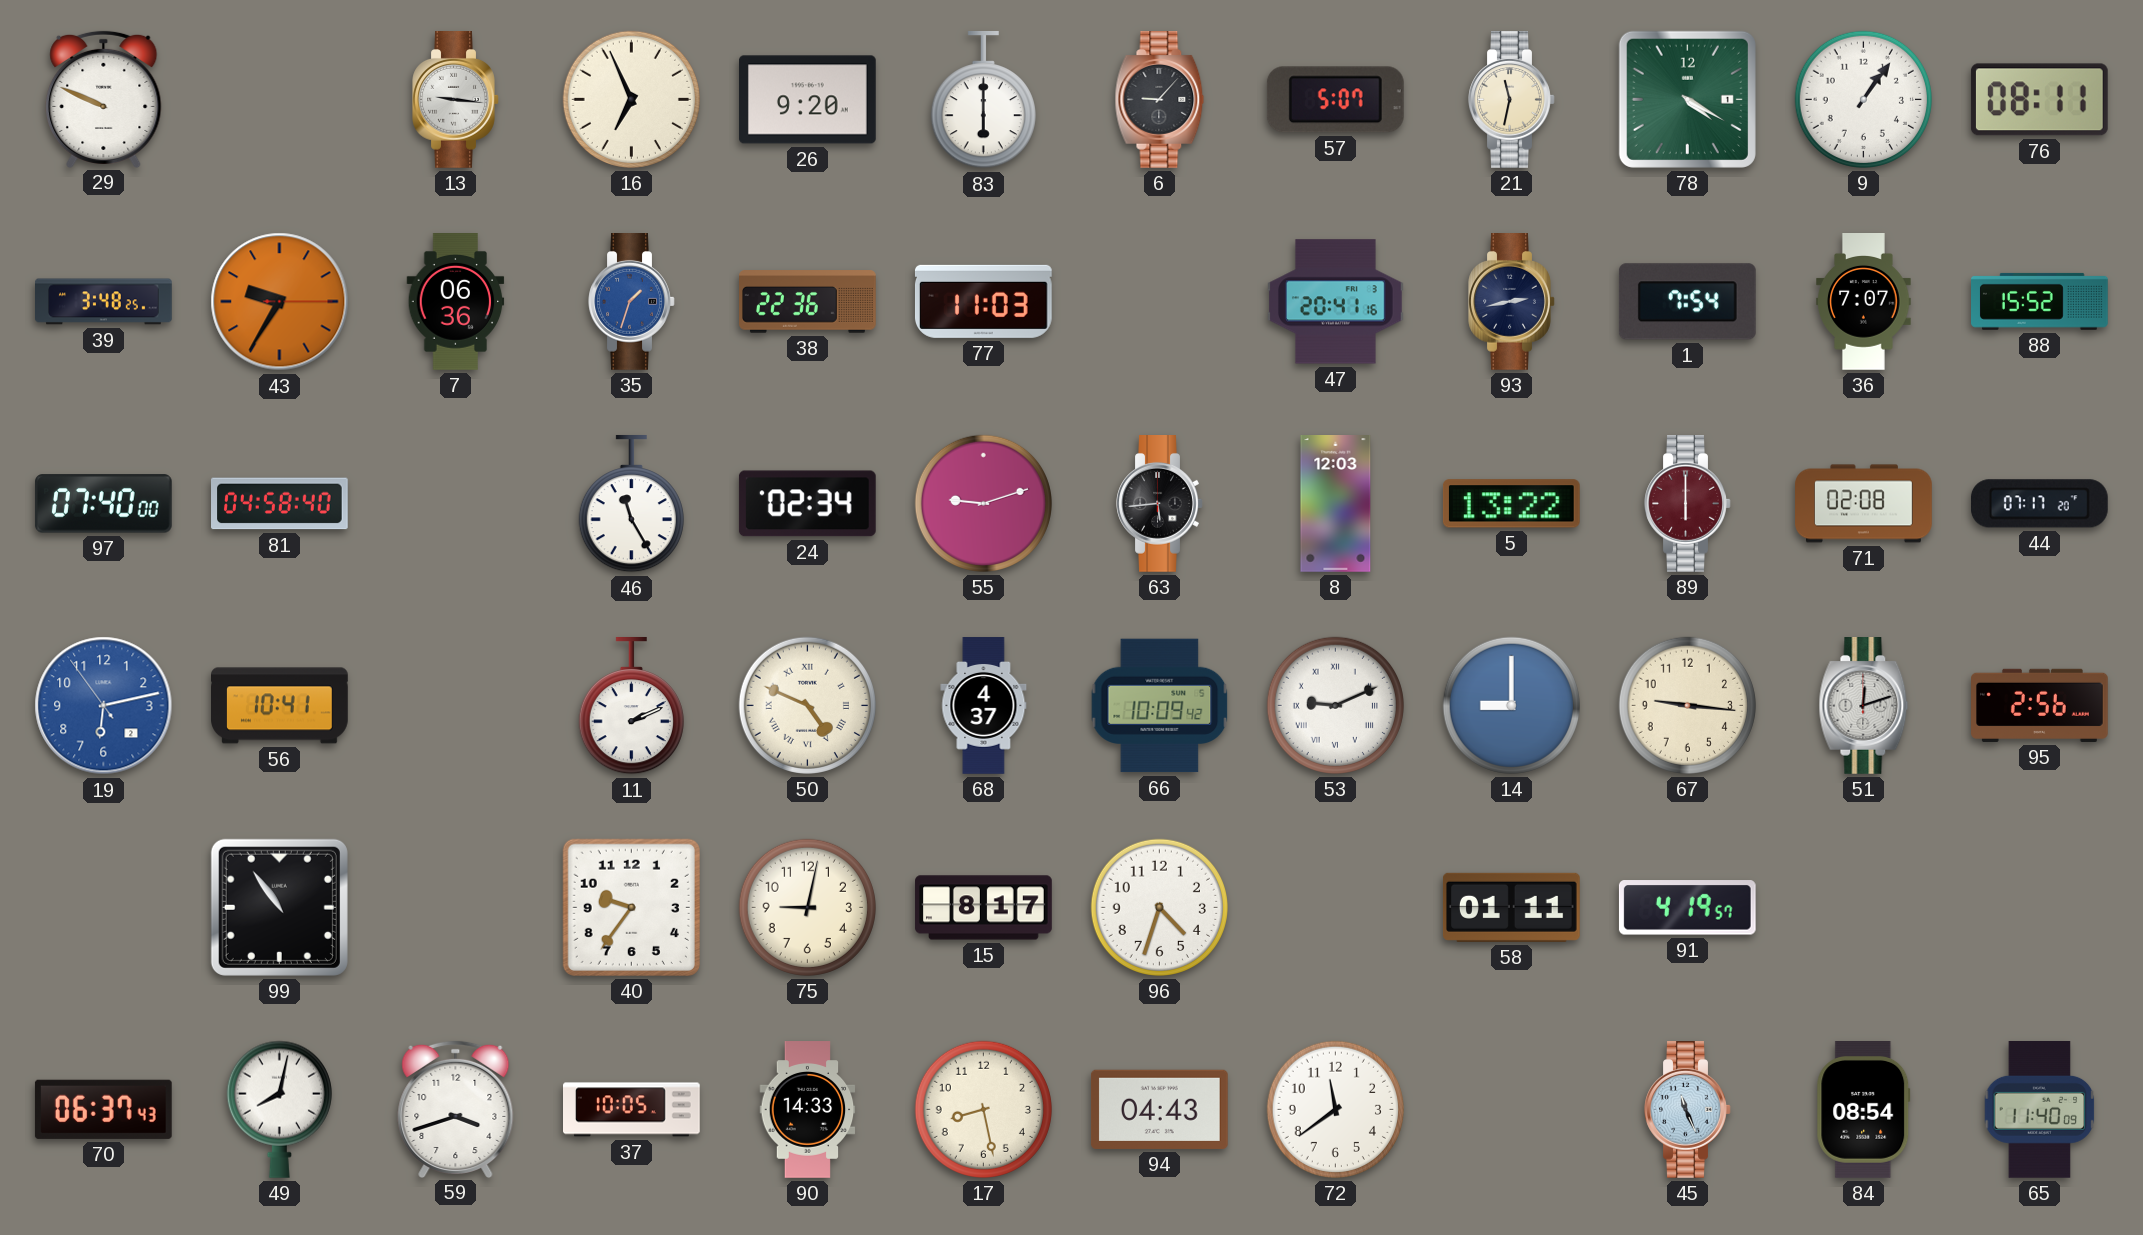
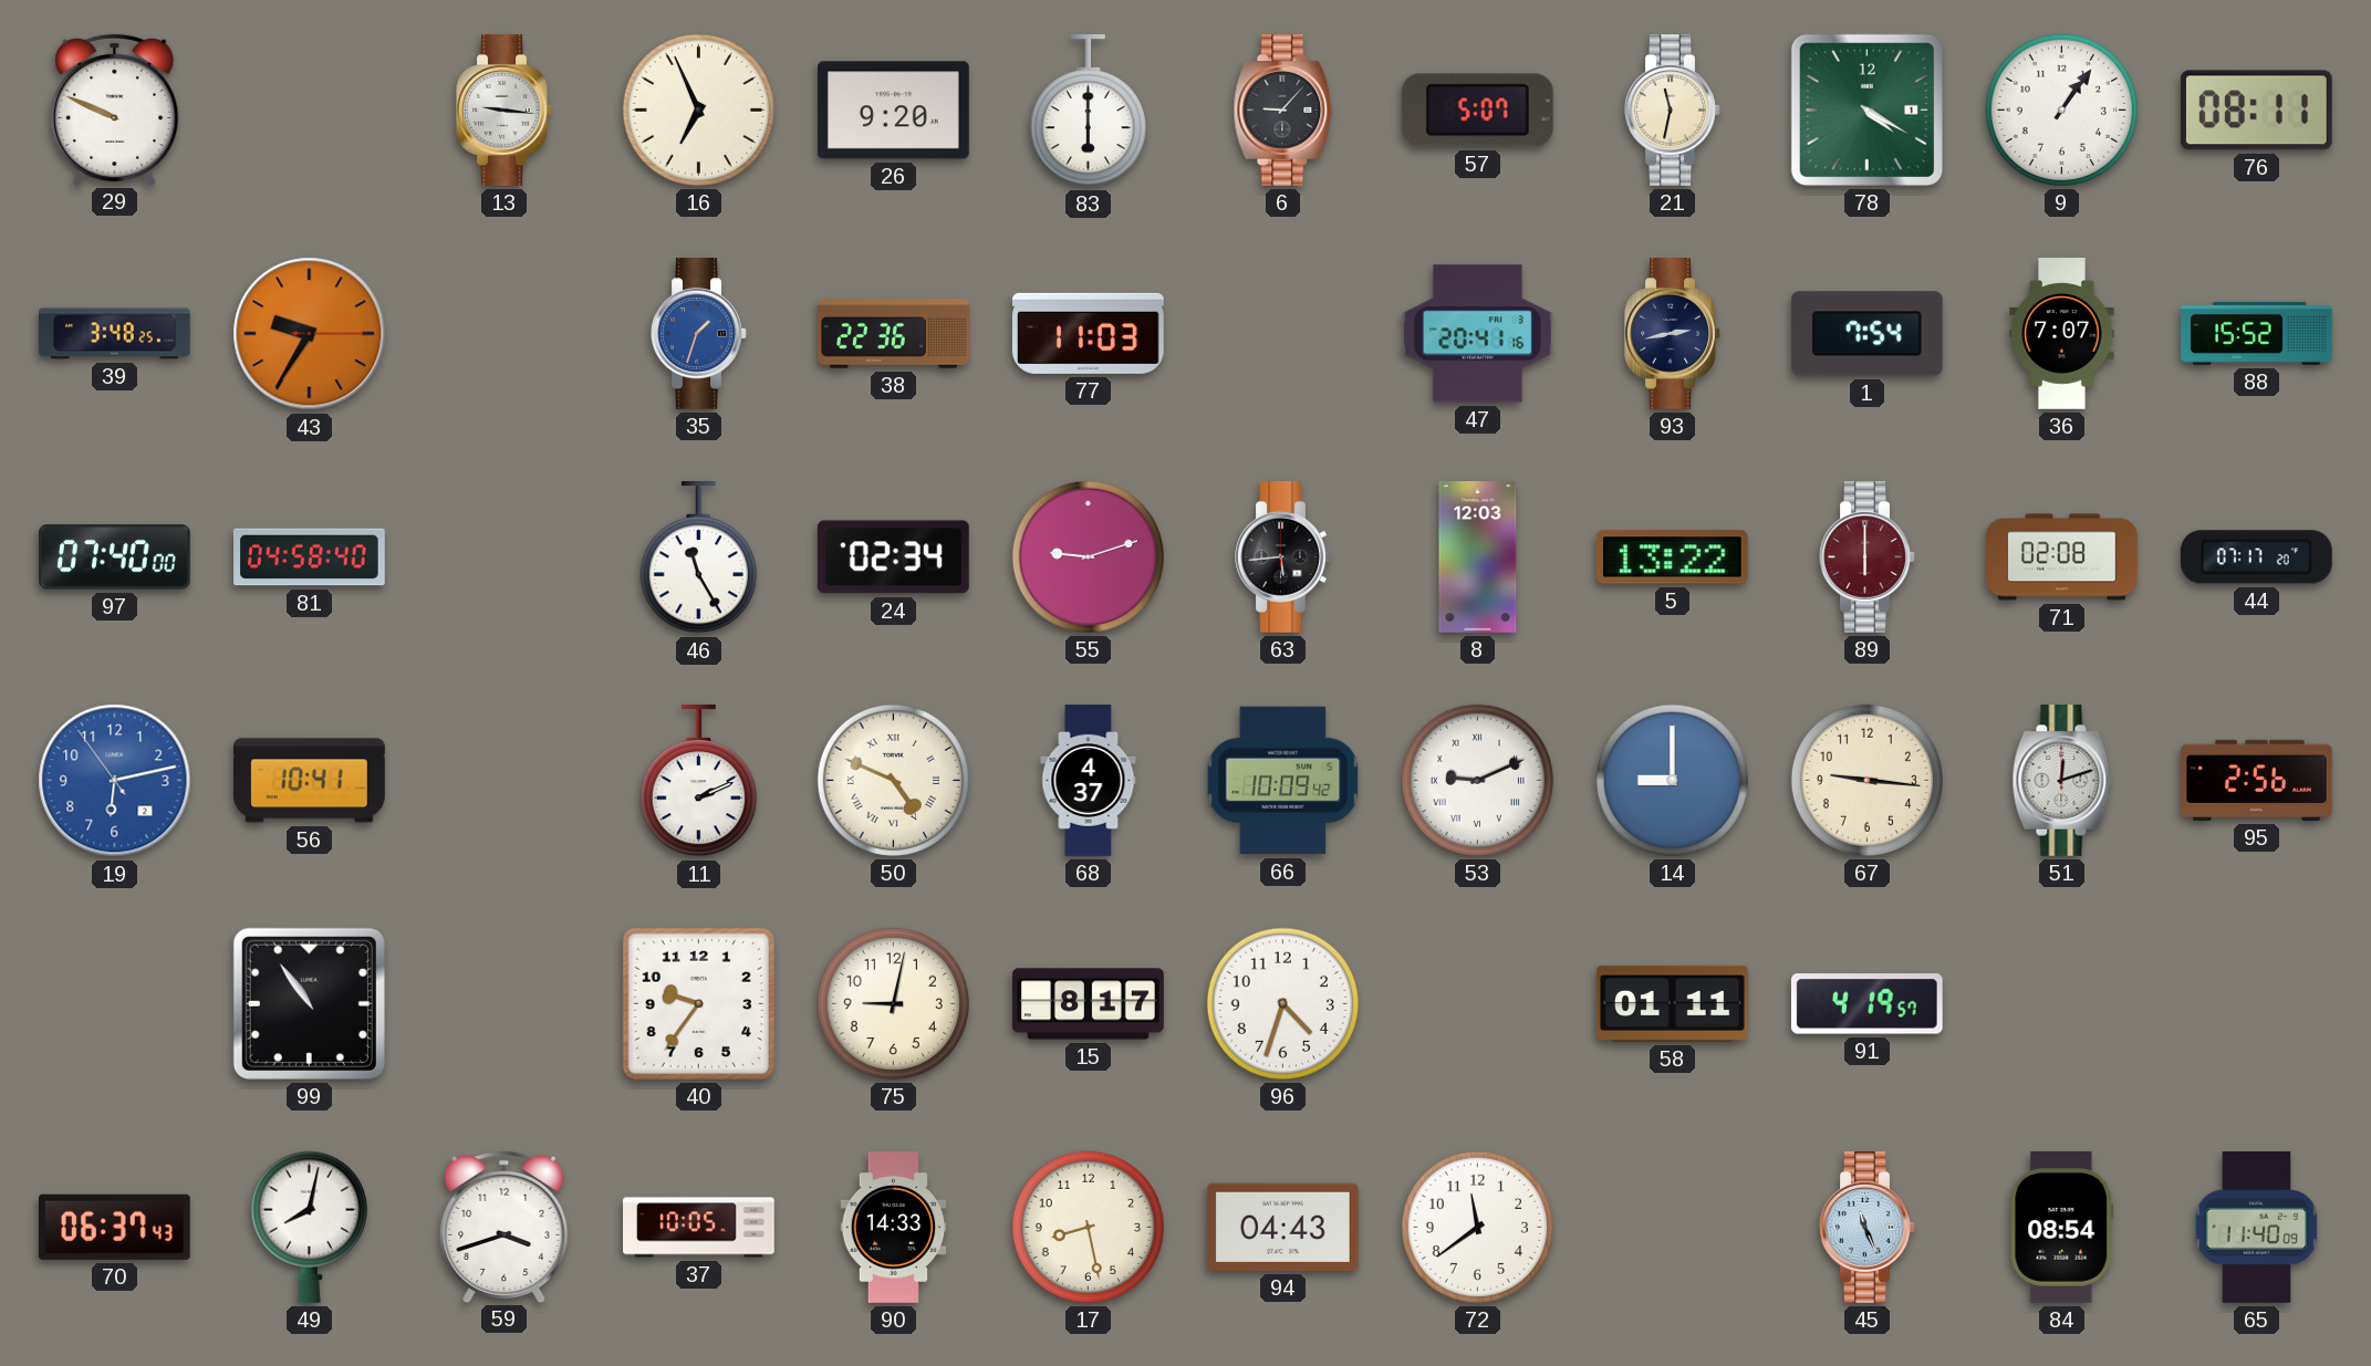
7: 06:36 -> none
